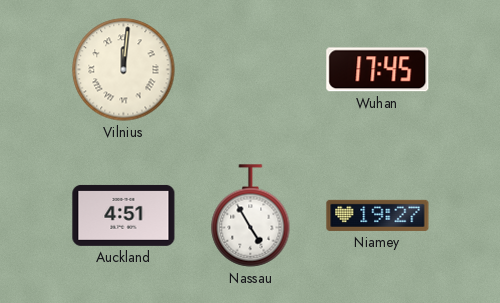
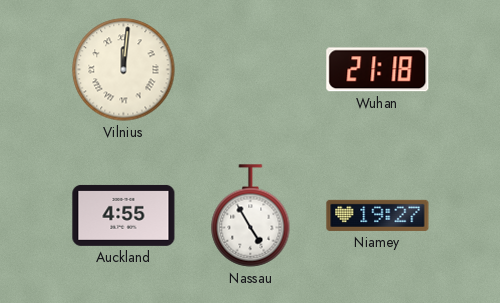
Wuhan: 17:45 -> 21:18
Auckland: 4:51 -> 4:55
